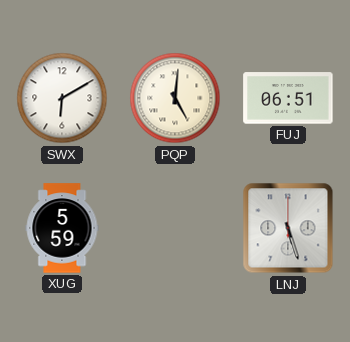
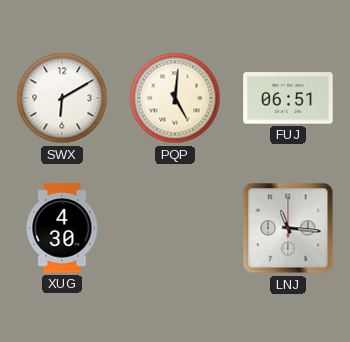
XUG: 5:59 -> 4:30
LNJ: 5:27 -> 11:16
